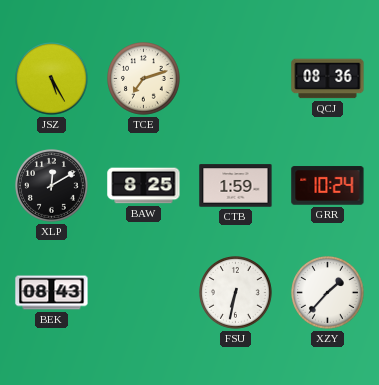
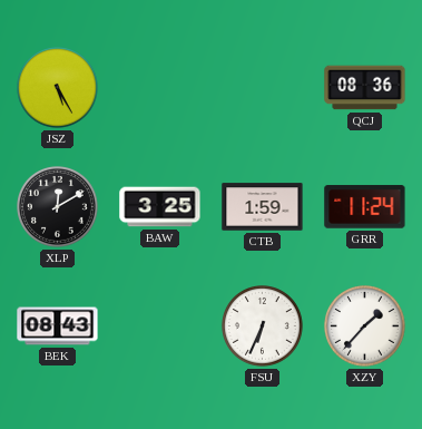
TCE: 7:12 -> none
BAW: 8:25 -> 3:25
GRR: 10:24 -> 11:24
FSU: 6:32 -> 6:34
